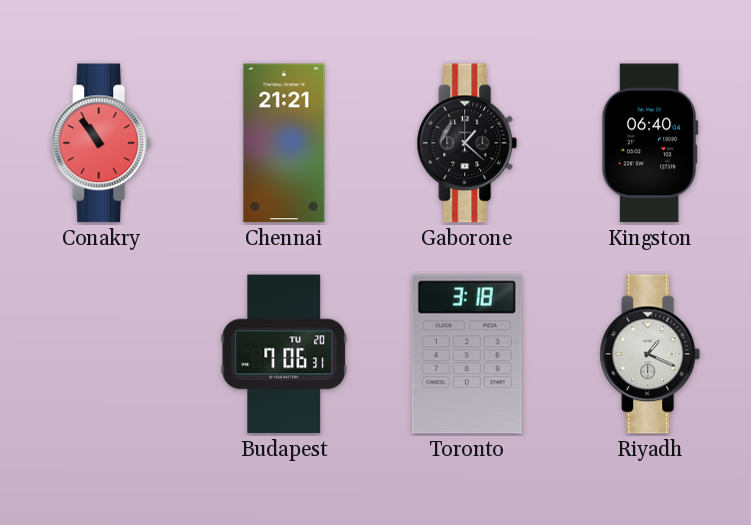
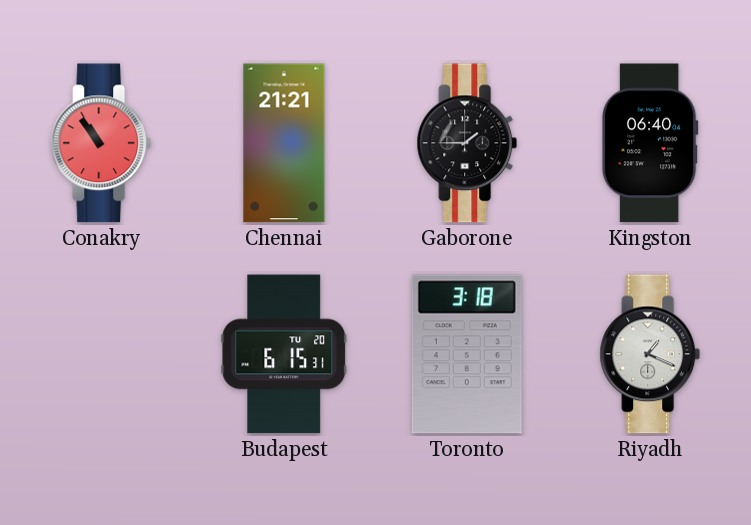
Gaborone: 1:22 -> 1:45
Budapest: 7:06 -> 6:15
